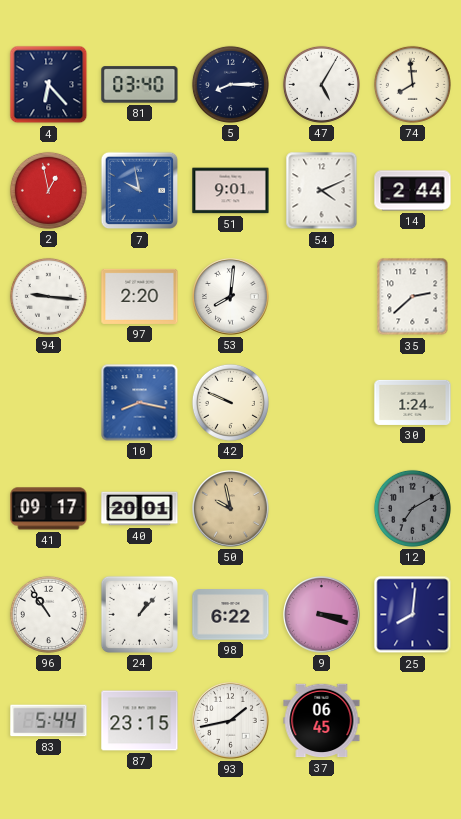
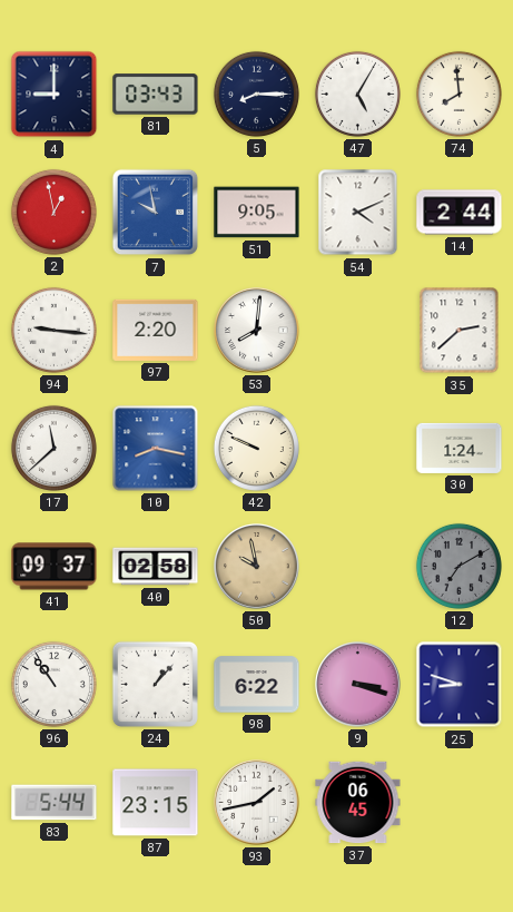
4: 6:23 -> 9:00
81: 03:40 -> 03:43
51: 9:01 -> 9:05
17: none -> 11:38
41: 09:17 -> 09:37
40: 20:01 -> 02:58
25: 8:01 -> 8:48
